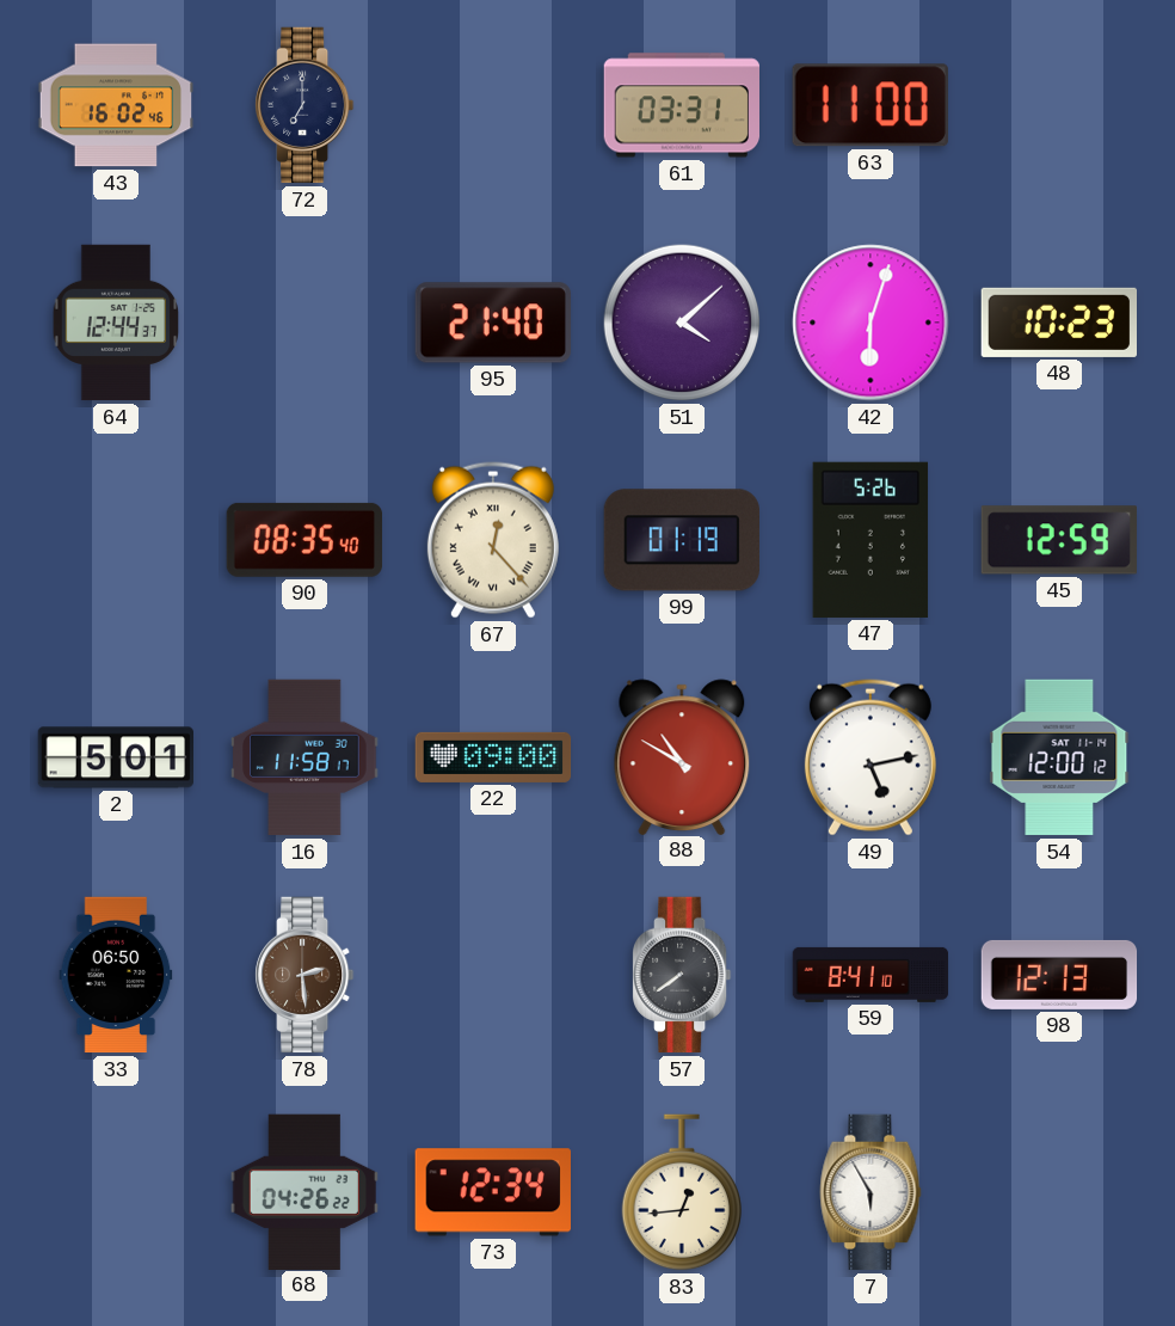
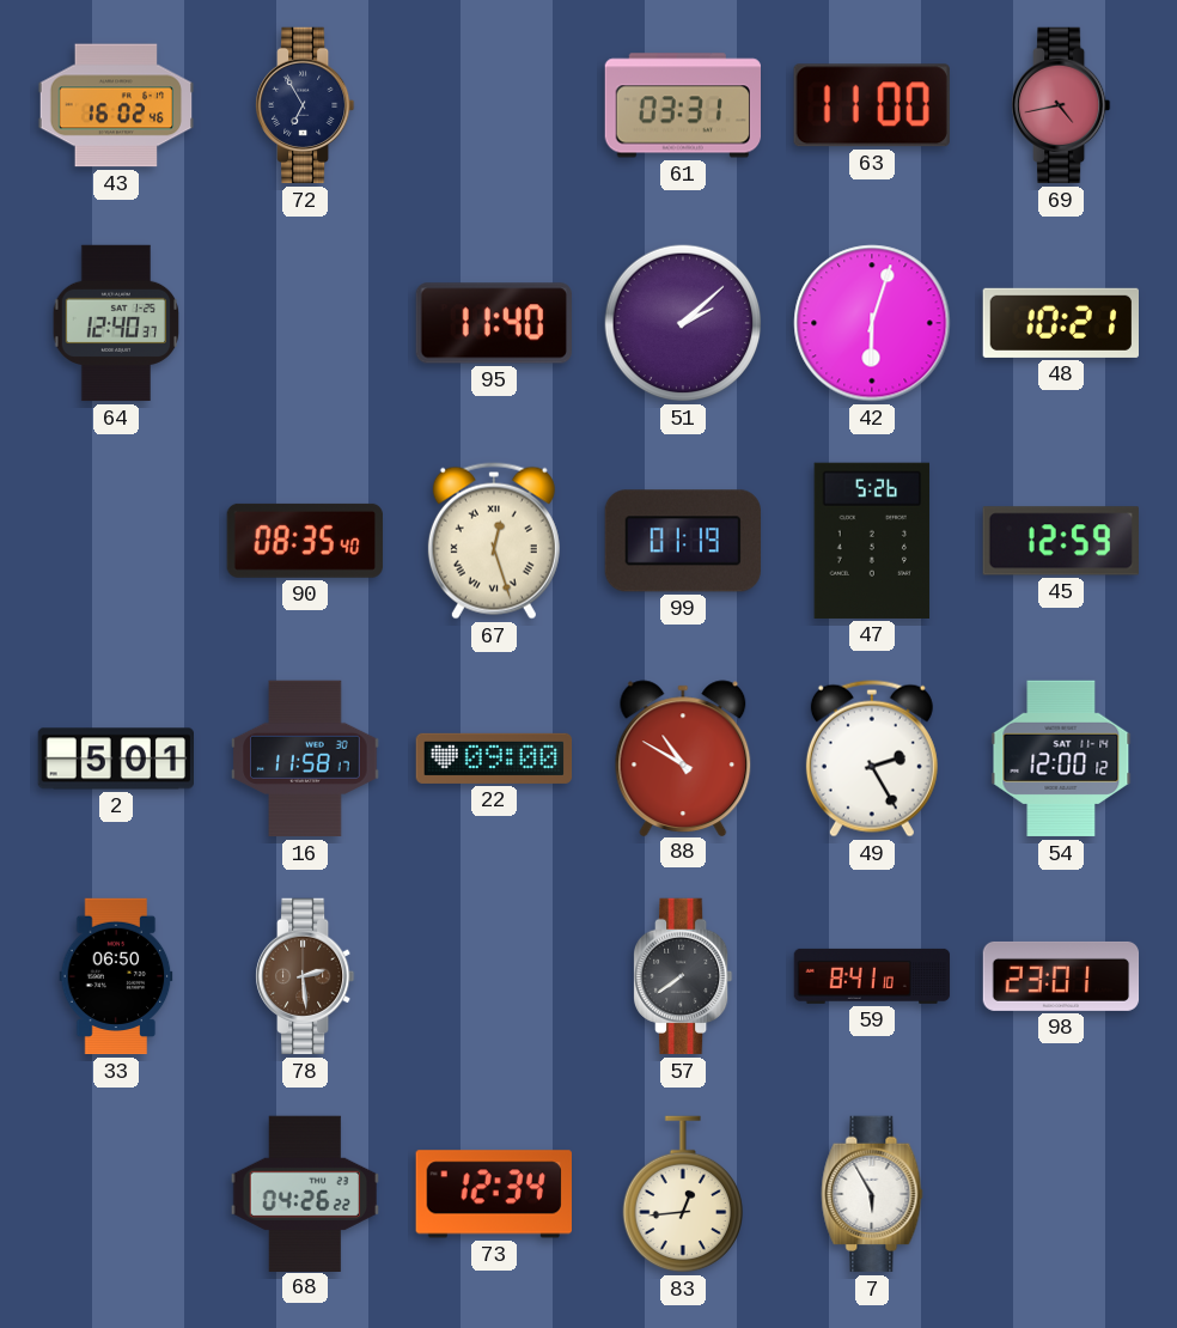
72: 7:00 -> 6:55
69: none -> 4:43
64: 12:44 -> 12:40
95: 21:40 -> 11:40
51: 4:08 -> 2:08
48: 10:23 -> 10:21
67: 12:23 -> 12:27
49: 5:13 -> 2:25
98: 12:13 -> 23:01
